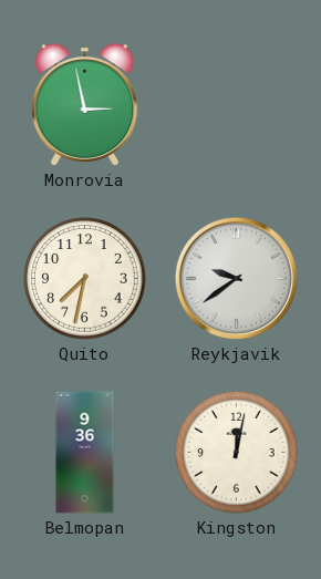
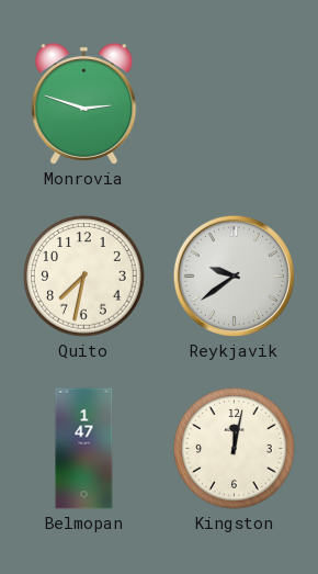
Monrovia: 2:58 -> 2:48
Belmopan: 9:36 -> 1:47
